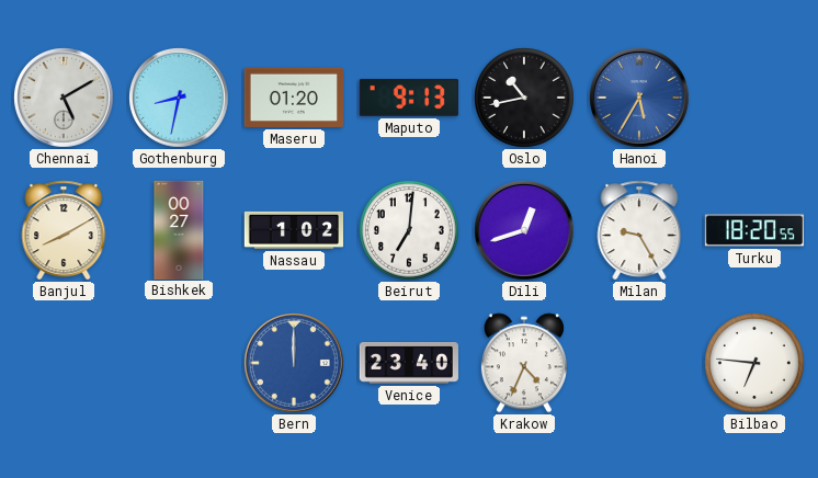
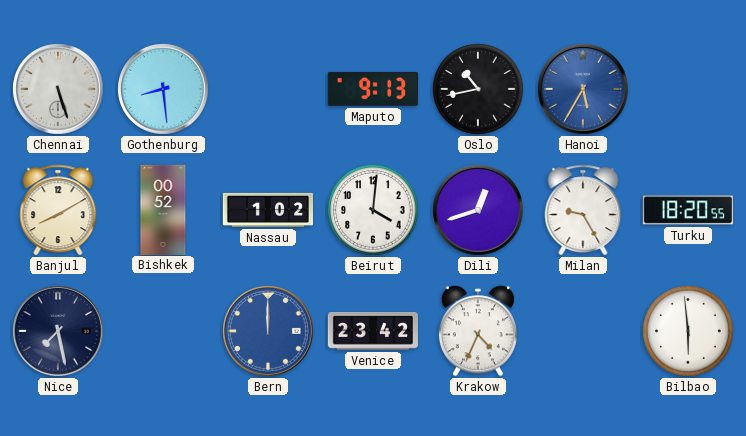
Chennai: 5:10 -> 5:27
Gothenburg: 8:32 -> 8:29
Maseru: 01:20 -> none
Bishkek: 00:27 -> 00:52
Beirut: 7:01 -> 4:01
Nice: none -> 7:28
Venice: 23:40 -> 23:42
Bilbao: 6:46 -> 5:59
